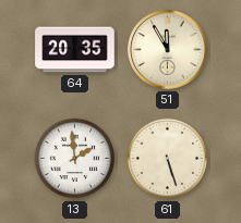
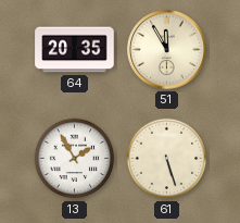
13: 1:59 -> 1:55
